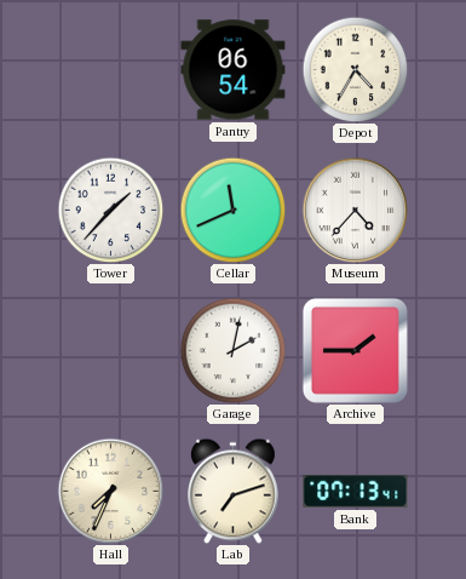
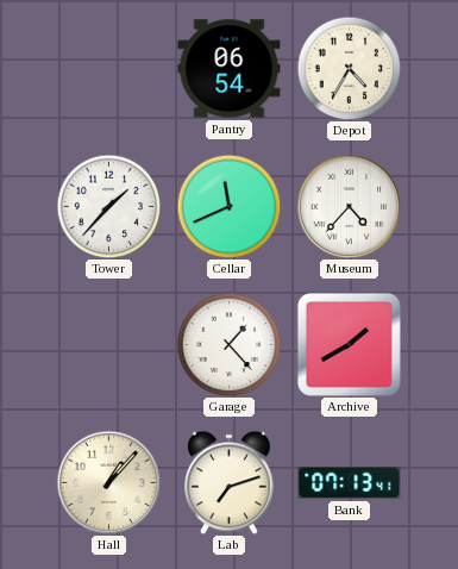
Garage: 2:02 -> 1:23
Archive: 1:45 -> 1:40
Hall: 7:34 -> 1:07
